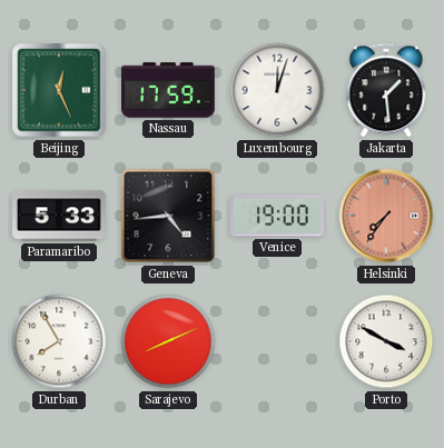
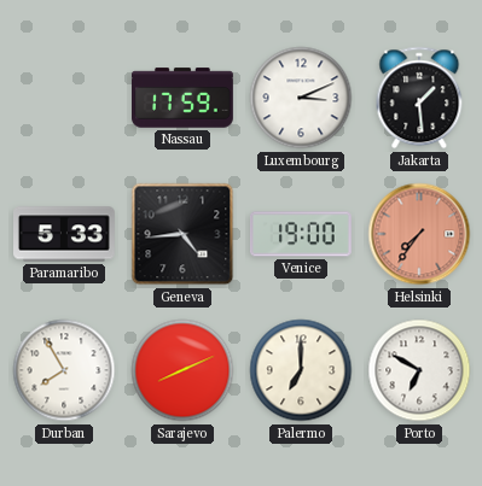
Beijing: 12:26 -> none
Luxembourg: 12:03 -> 3:11
Palermo: none -> 7:00
Porto: 3:50 -> 6:50
